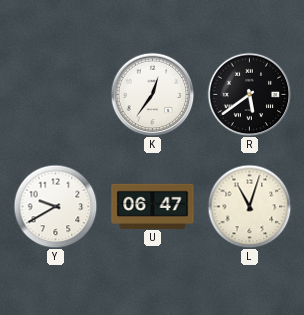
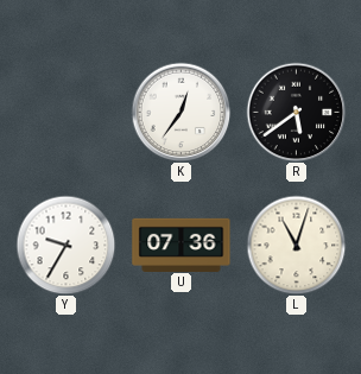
Y: 9:40 -> 9:35
U: 06:47 -> 07:36
